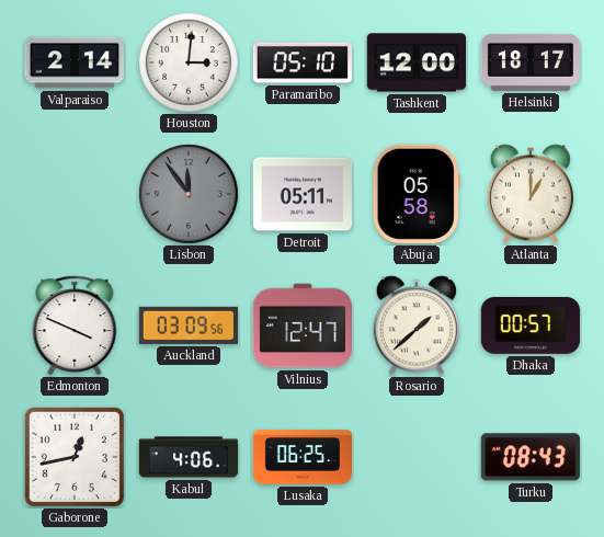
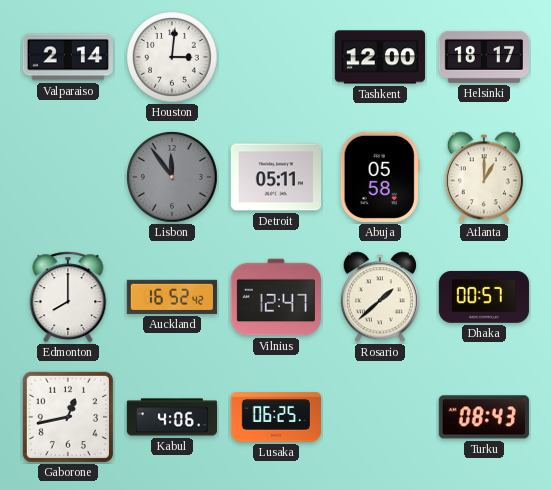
Paramaribo: 05:10 -> none
Edmonton: 3:49 -> 8:00
Auckland: 03:09 -> 16:52
